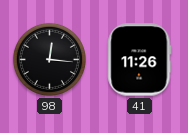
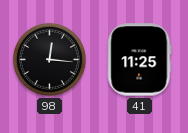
41: 11:26 -> 11:25
